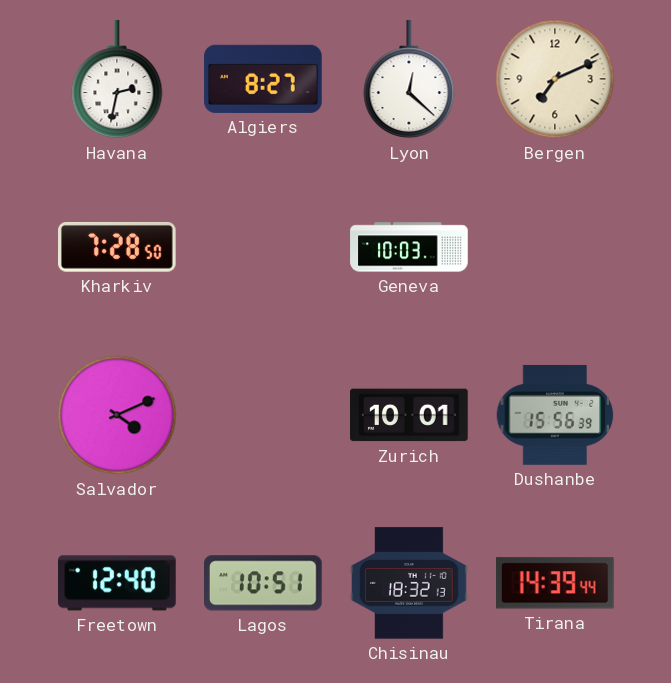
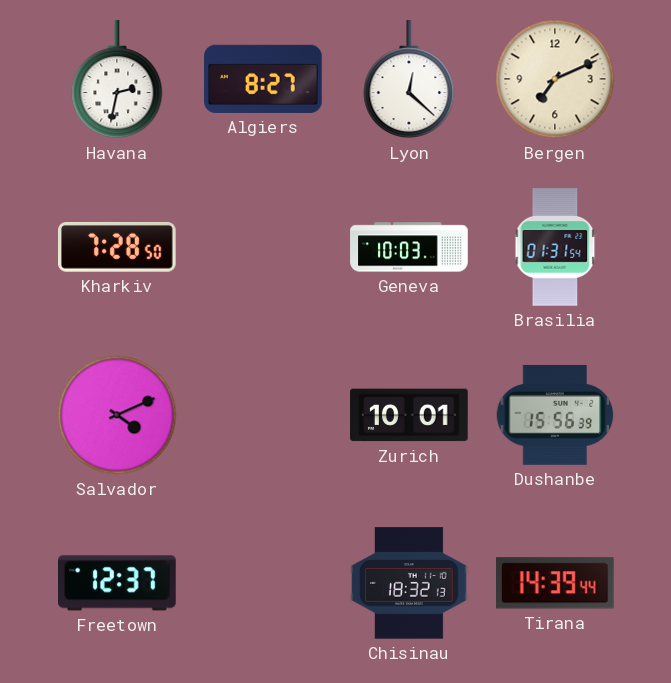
Brasilia: none -> 01:31
Freetown: 12:40 -> 12:37
Lagos: 10:51 -> none
